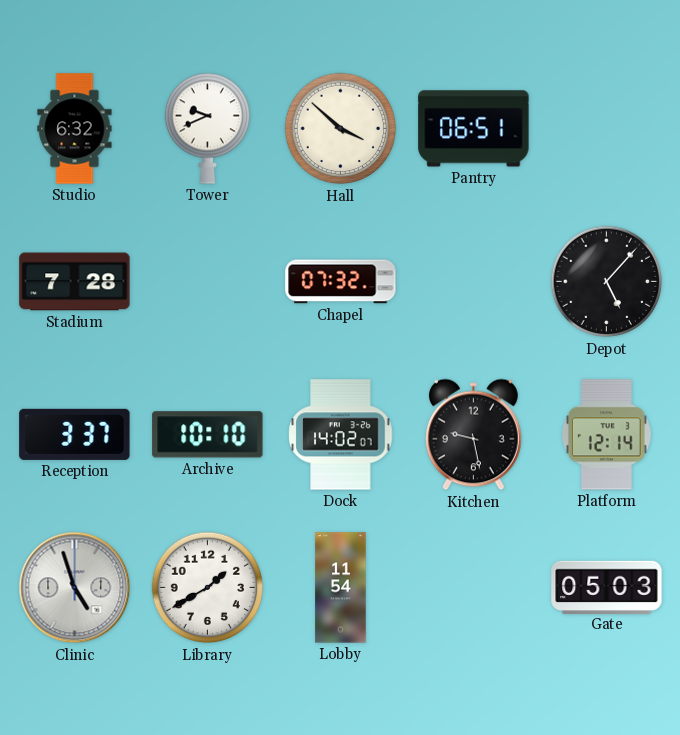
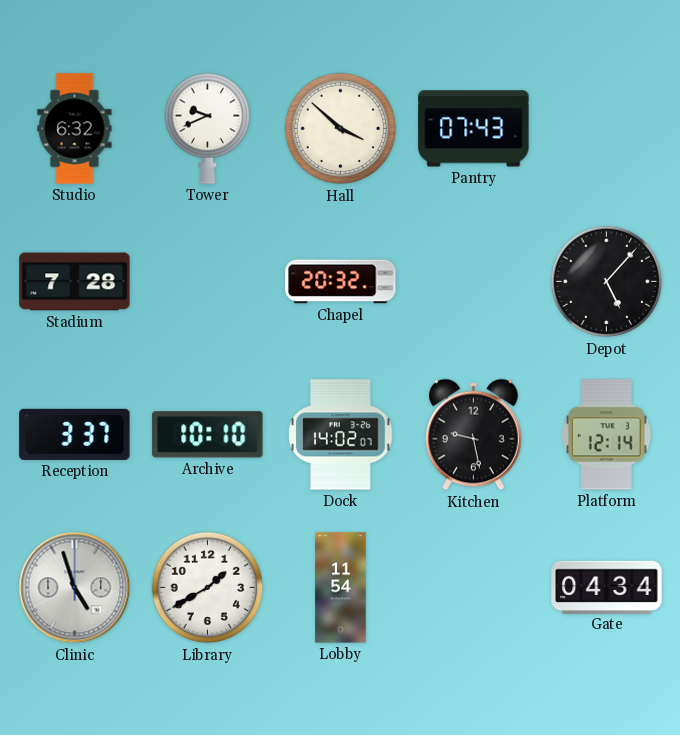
Pantry: 06:51 -> 07:43
Chapel: 07:32 -> 20:32
Gate: 05:03 -> 04:34
